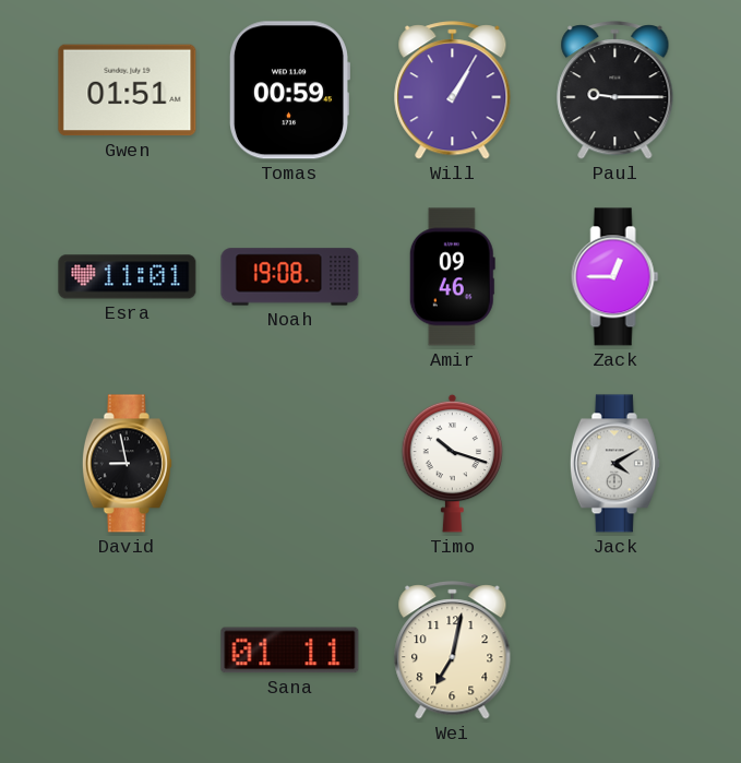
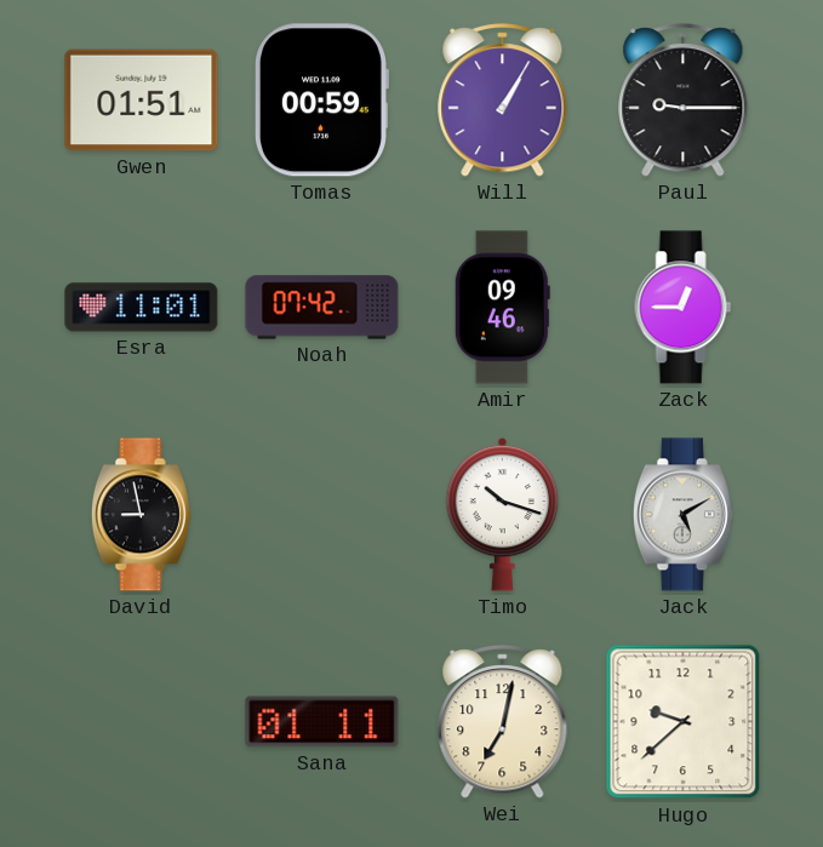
Noah: 19:08 -> 07:42
Jack: 4:10 -> 5:10
Hugo: none -> 9:38
